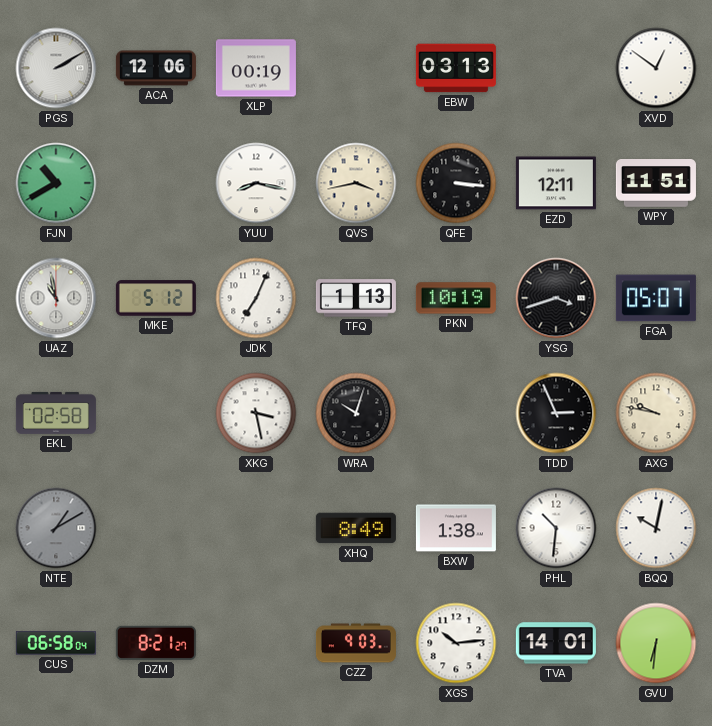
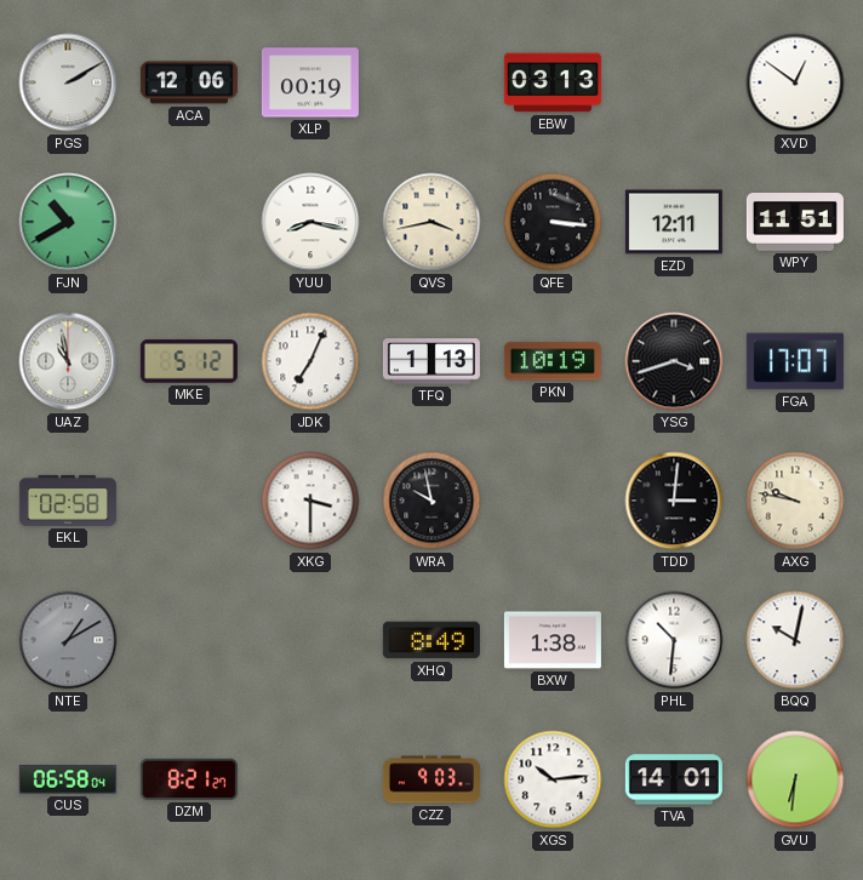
FGA: 05:07 -> 17:07
XKG: 3:28 -> 3:30
WRA: 10:03 -> 9:58
TDD: 2:56 -> 3:01
